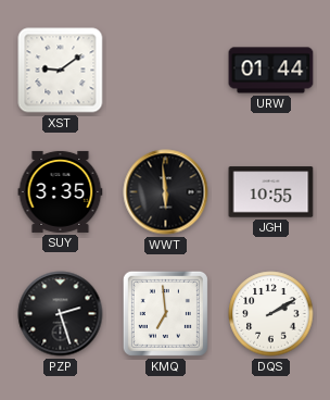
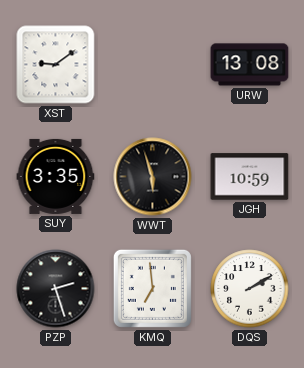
URW: 01:44 -> 13:08
WWT: 5:59 -> 5:57
JGH: 10:55 -> 10:59
